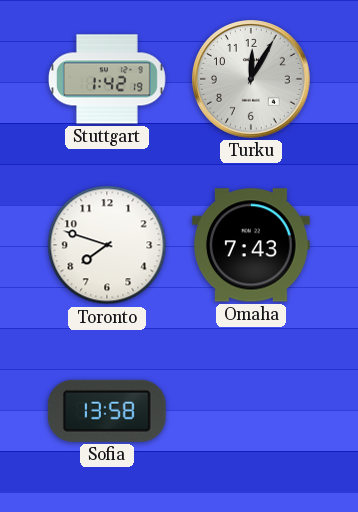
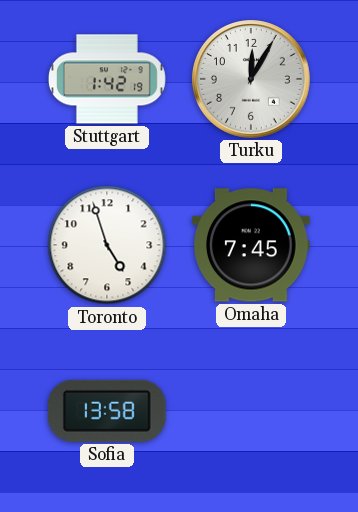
Toronto: 7:48 -> 4:57
Omaha: 7:43 -> 7:45
